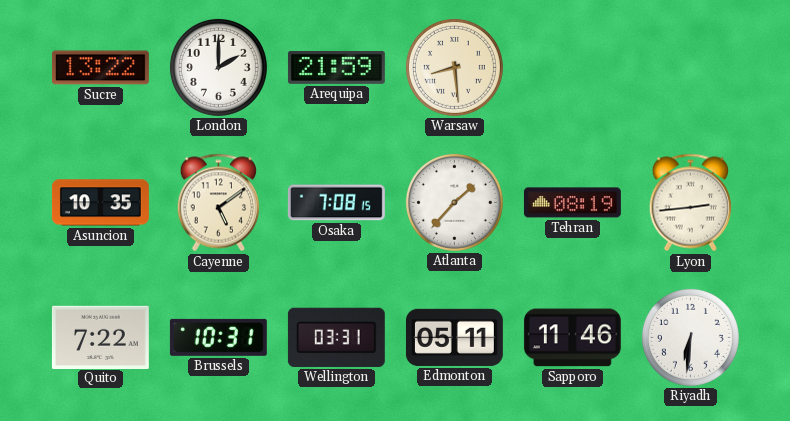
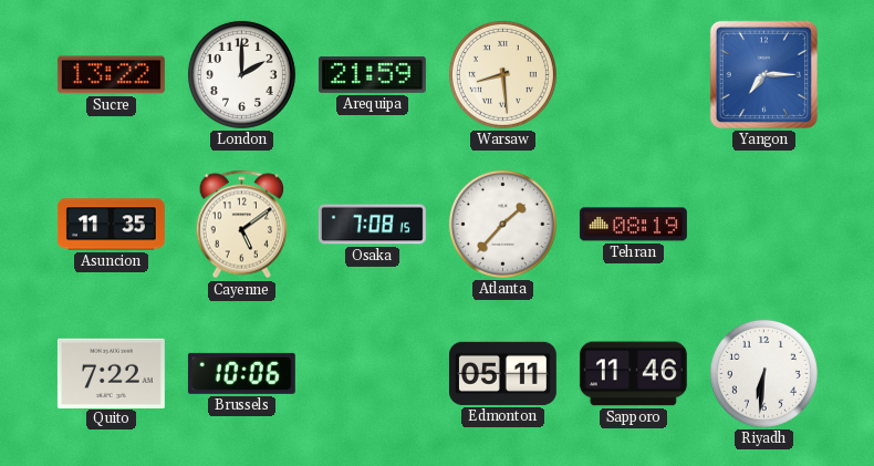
Yangon: none -> 7:15
Asuncion: 10:35 -> 11:35
Lyon: 2:44 -> none
Brussels: 10:31 -> 10:06
Wellington: 03:31 -> none
